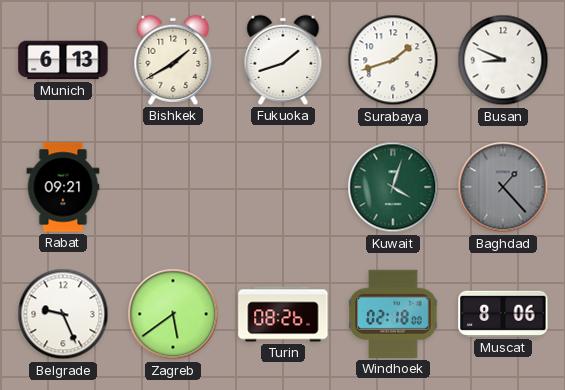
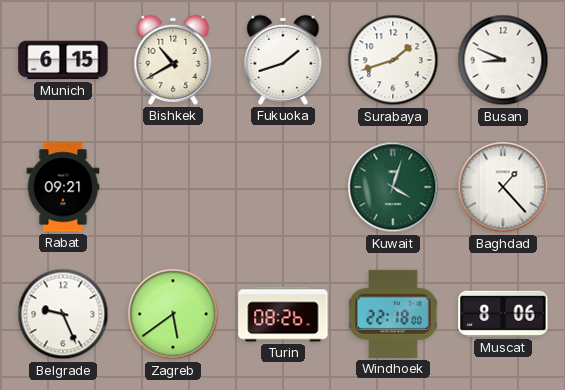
Munich: 6:13 -> 6:15
Bishkek: 1:40 -> 10:40
Baghdad dial: grey -> white
Windhoek: 02:18 -> 22:18
